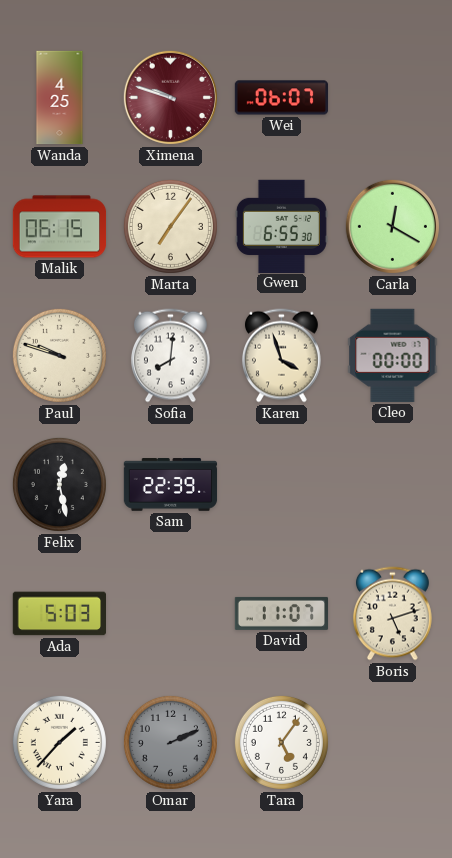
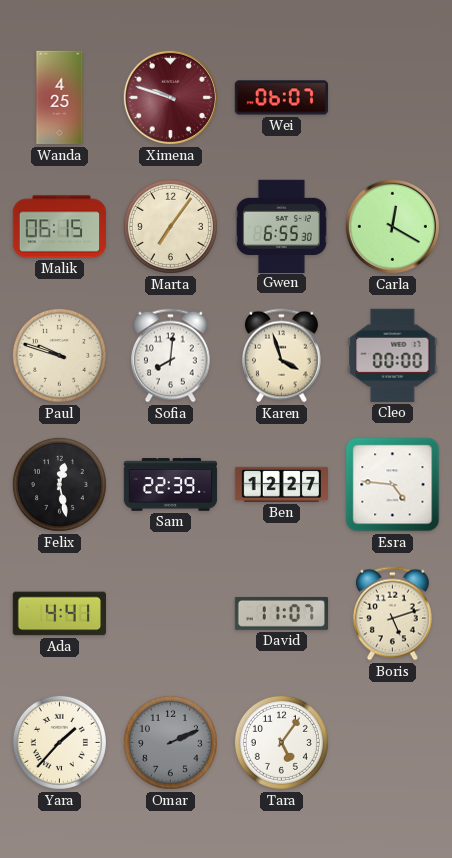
Ben: none -> 12:27
Esra: none -> 4:46
Ada: 5:03 -> 4:41
